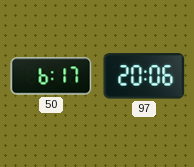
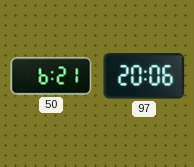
50: 6:17 -> 6:21
